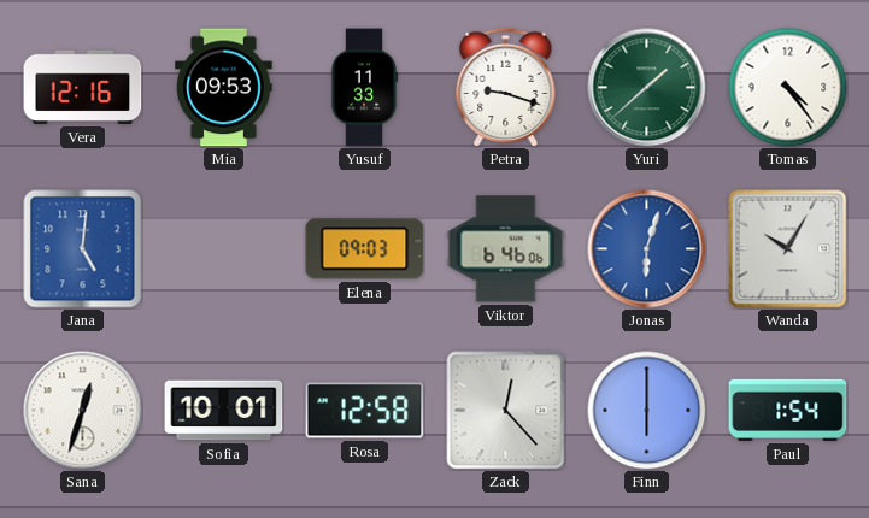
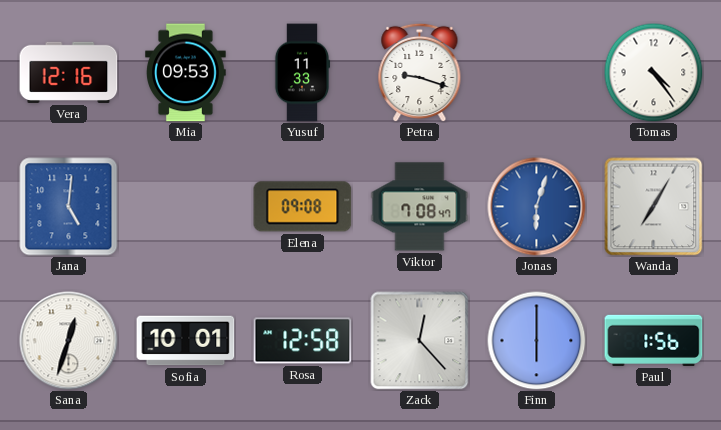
Yuri: 1:38 -> none
Elena: 09:03 -> 09:08
Viktor: 6:46 -> 7:08
Wanda: 10:05 -> 7:05
Paul: 1:54 -> 1:56
